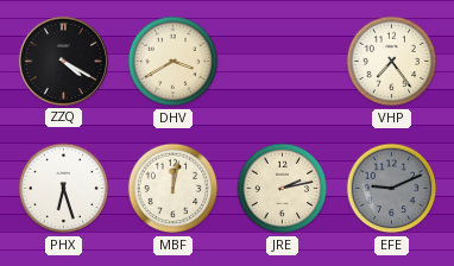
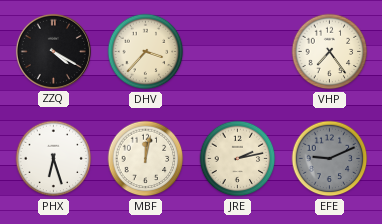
DHV: 3:40 -> 3:37
